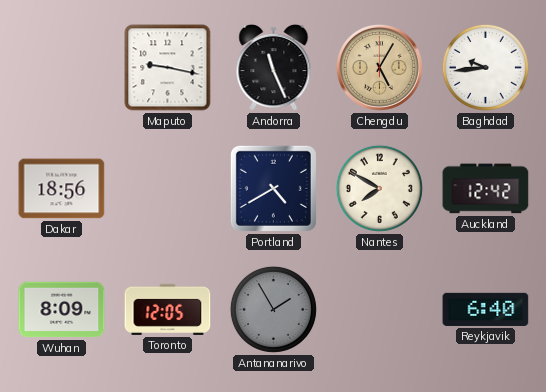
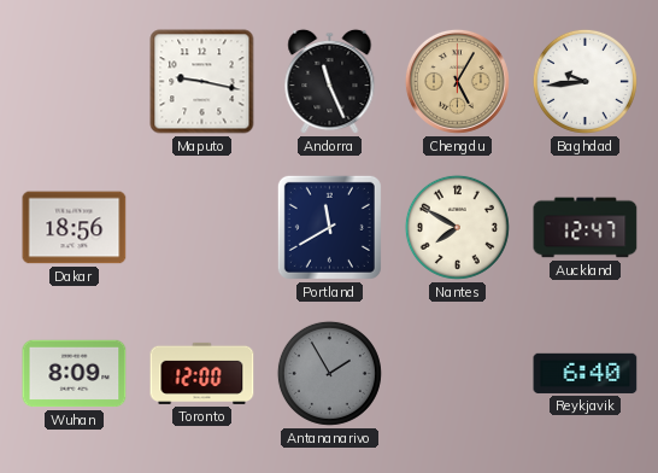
Portland: 4:40 -> 11:40
Auckland: 12:42 -> 12:47
Toronto: 12:05 -> 12:00
